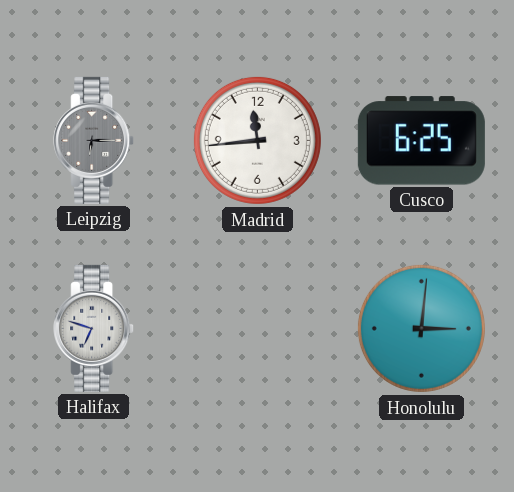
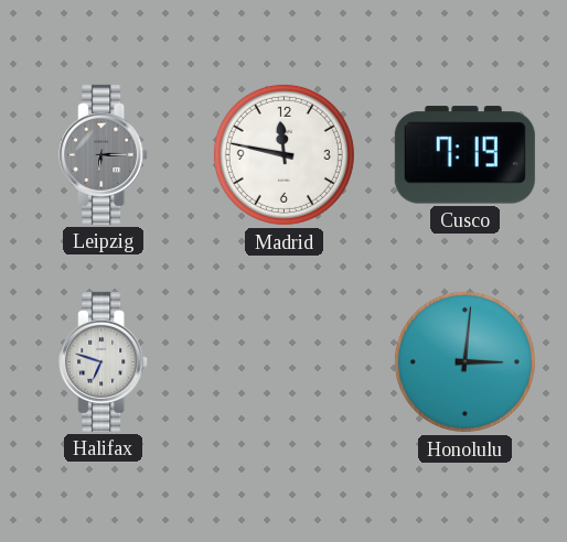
Madrid: 11:44 -> 11:47
Cusco: 6:25 -> 7:19
